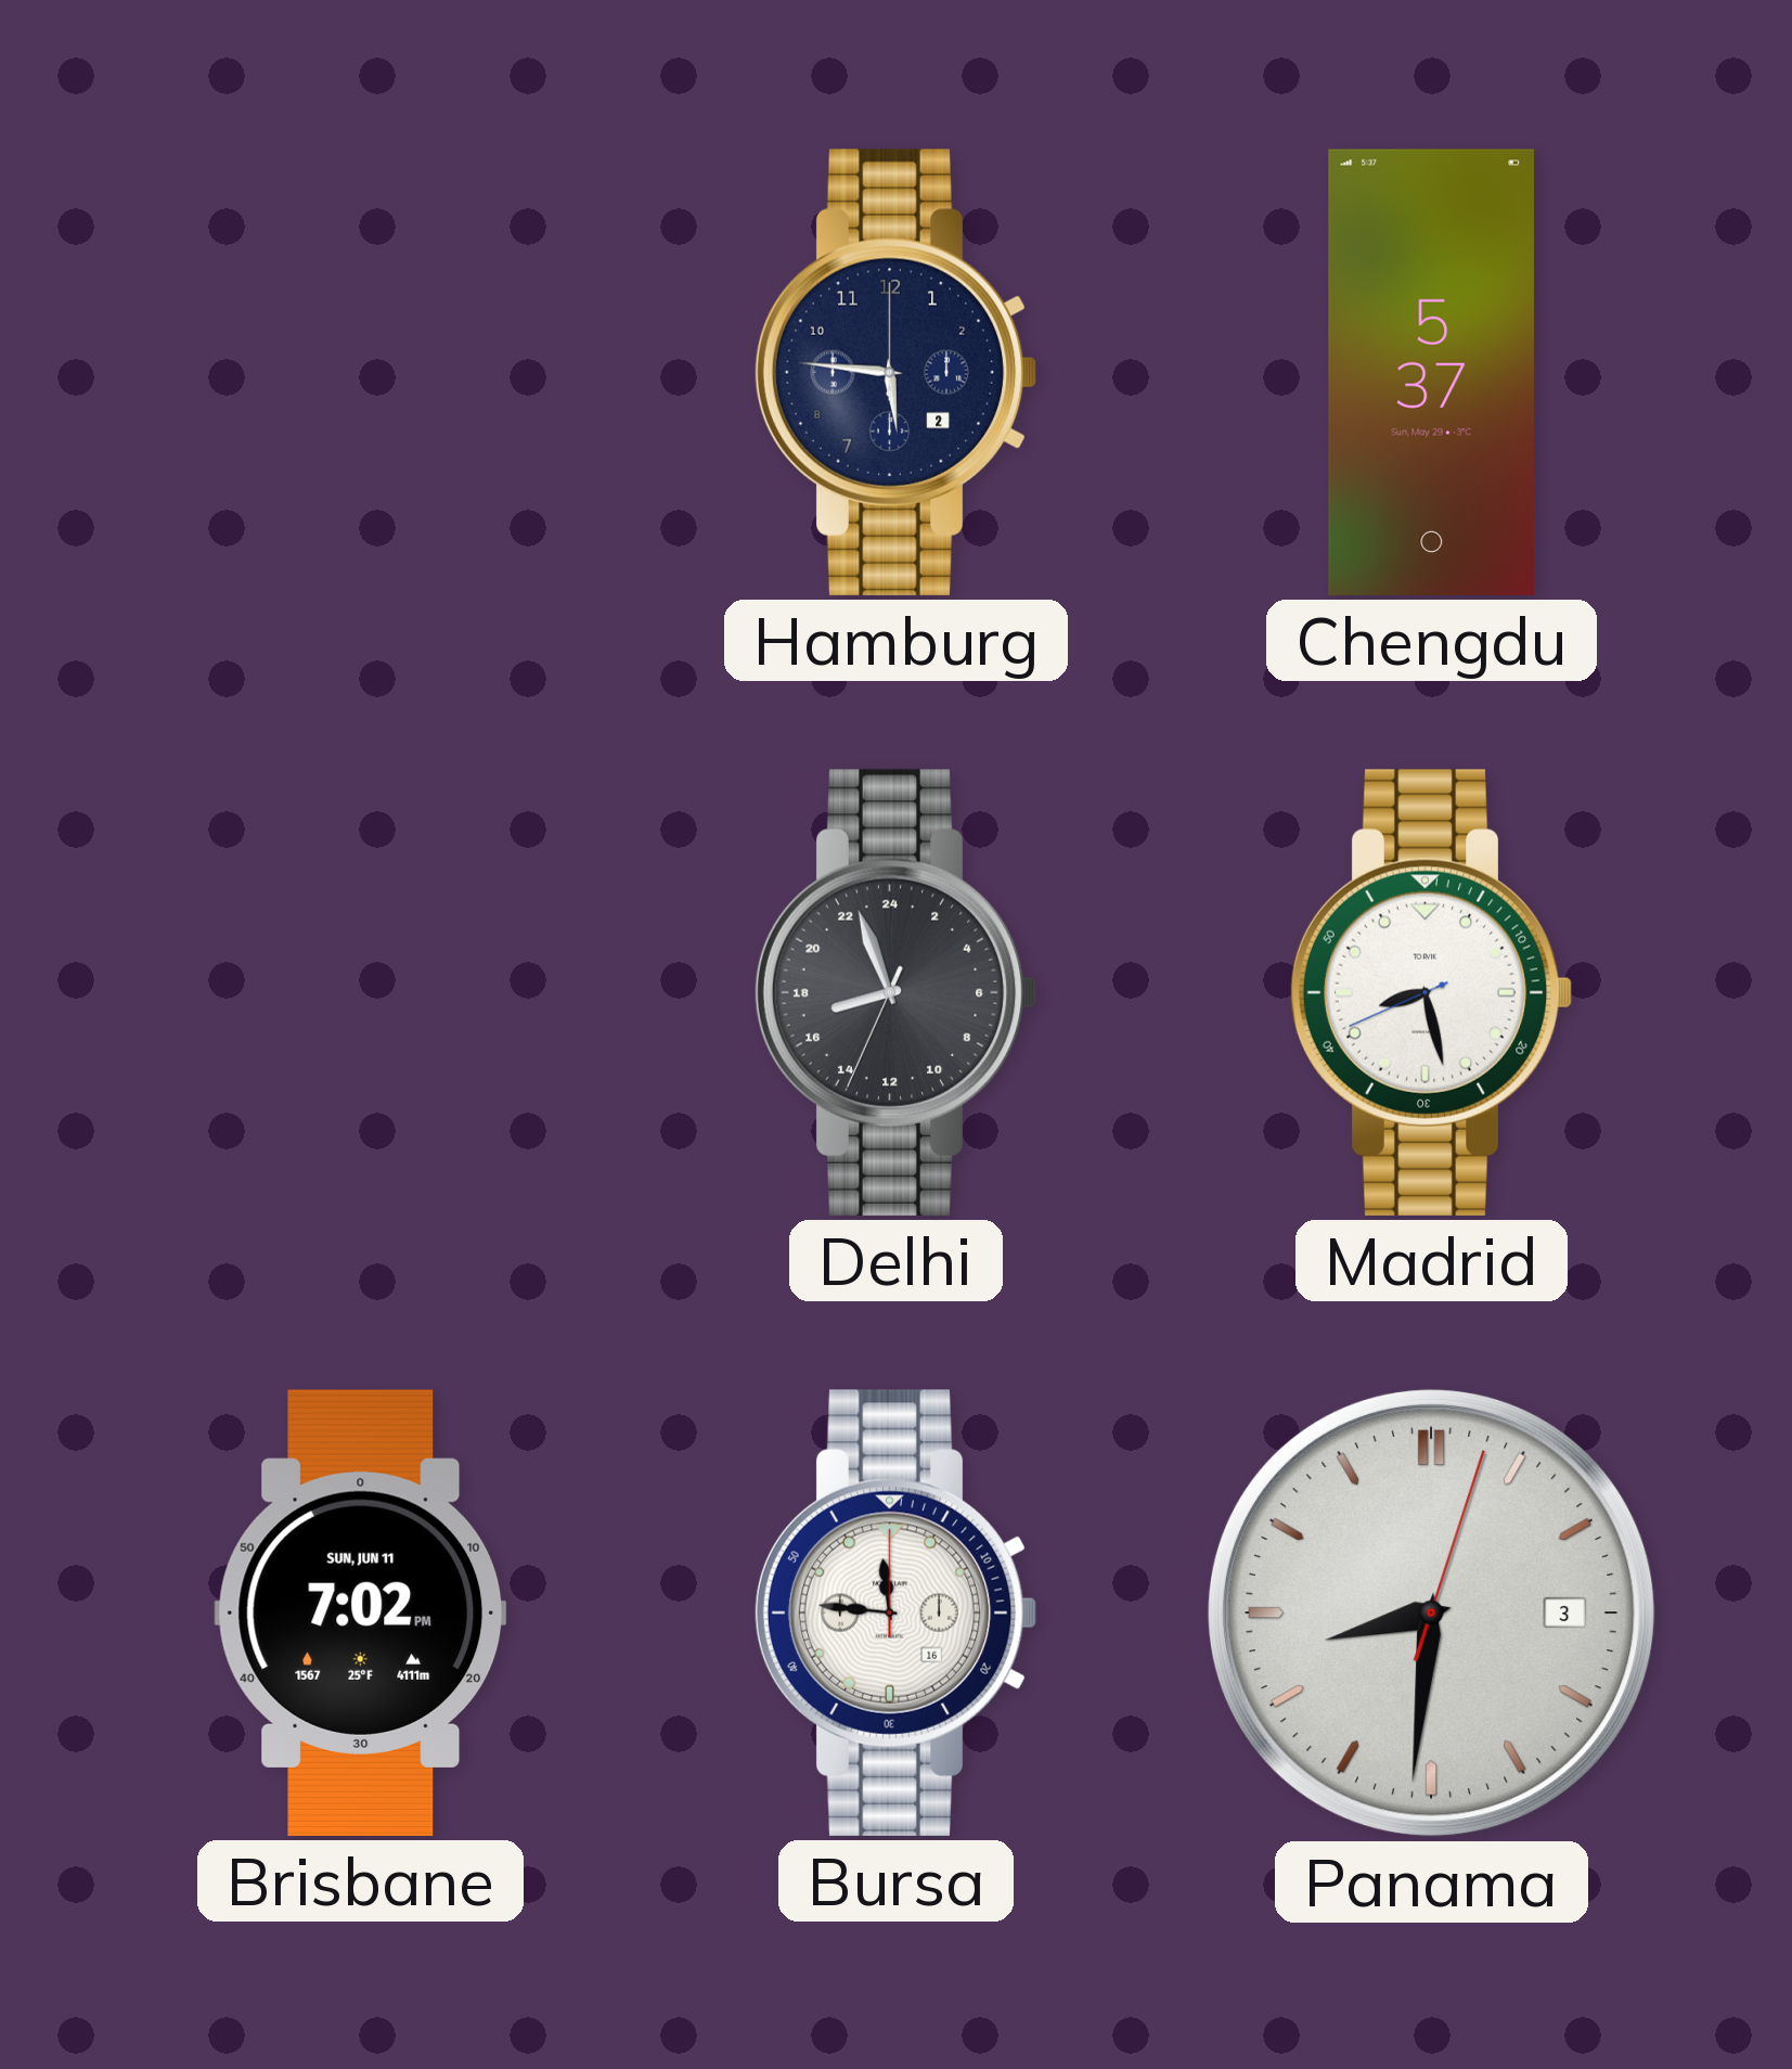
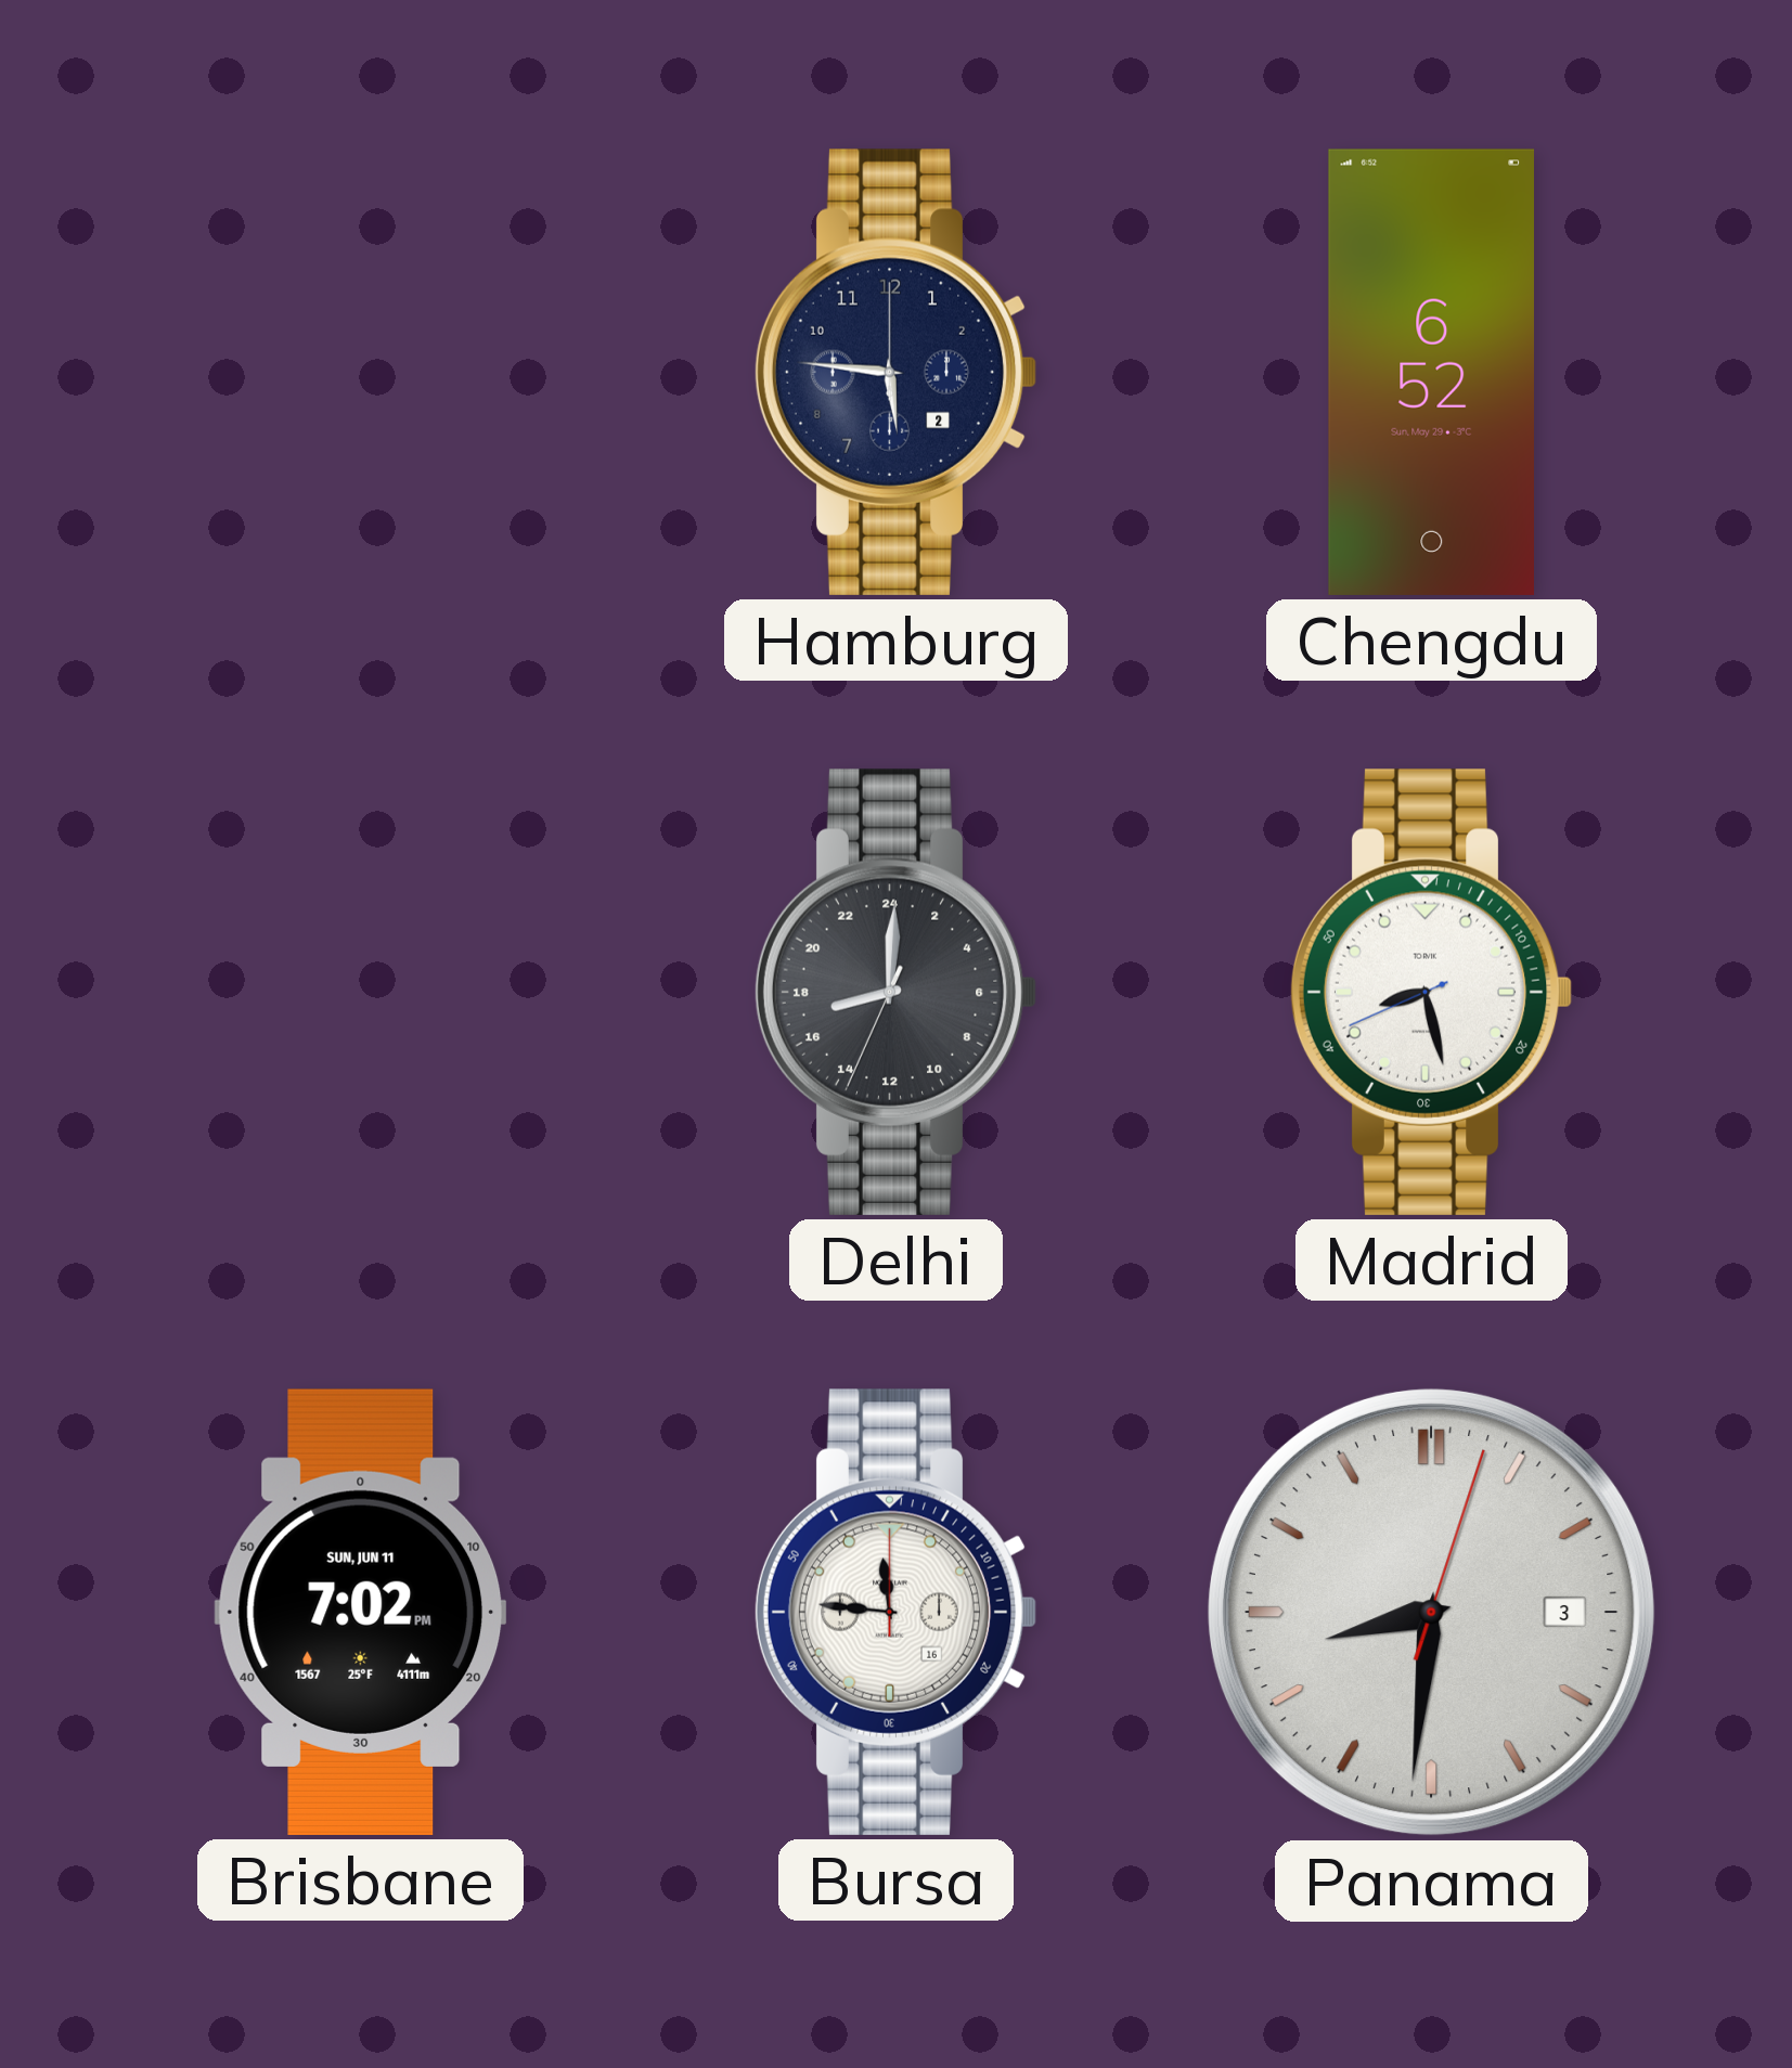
Chengdu: 5:37 -> 6:52
Delhi: 16:56 -> 17:00
